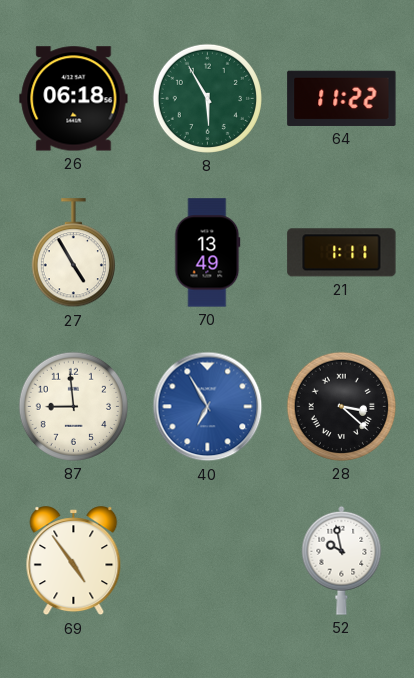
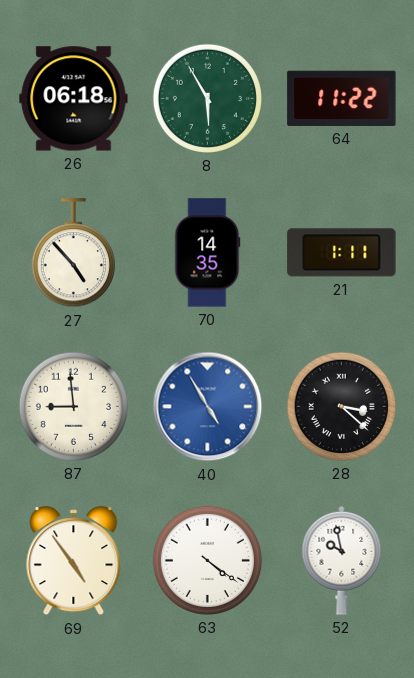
27: 4:55 -> 4:53
70: 13:49 -> 14:35
40: 6:55 -> 4:55
63: none -> 4:21
